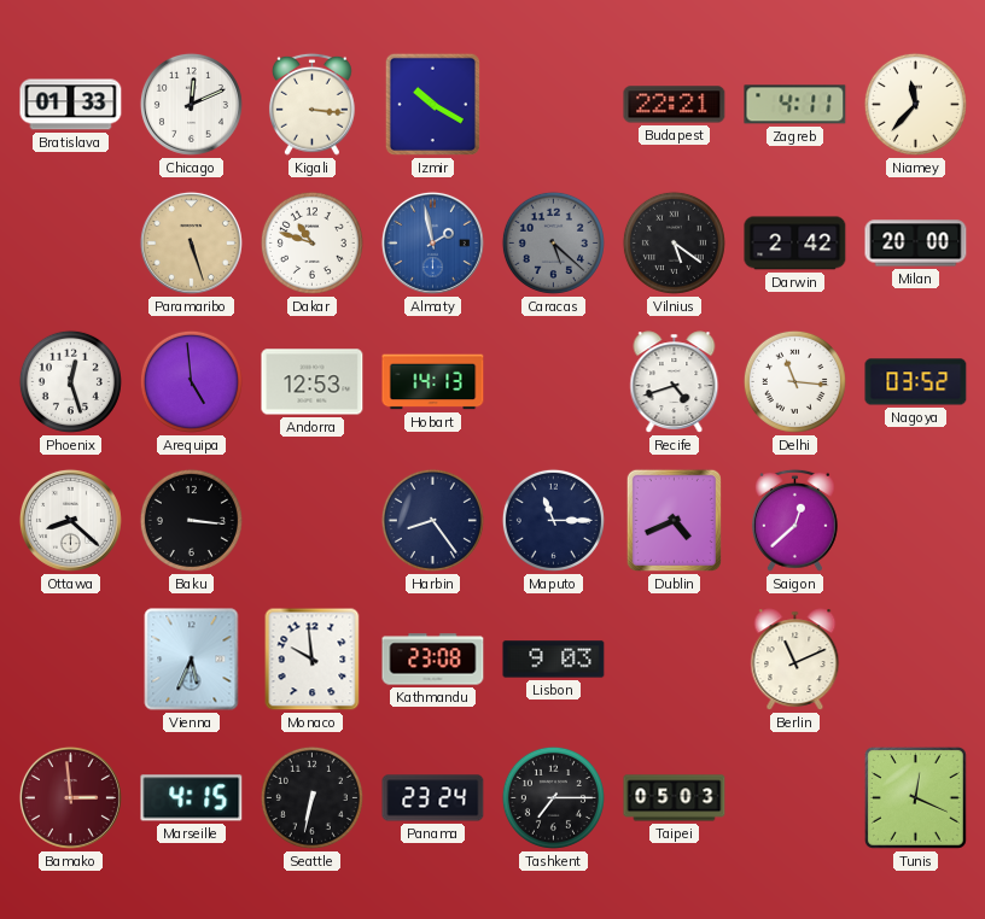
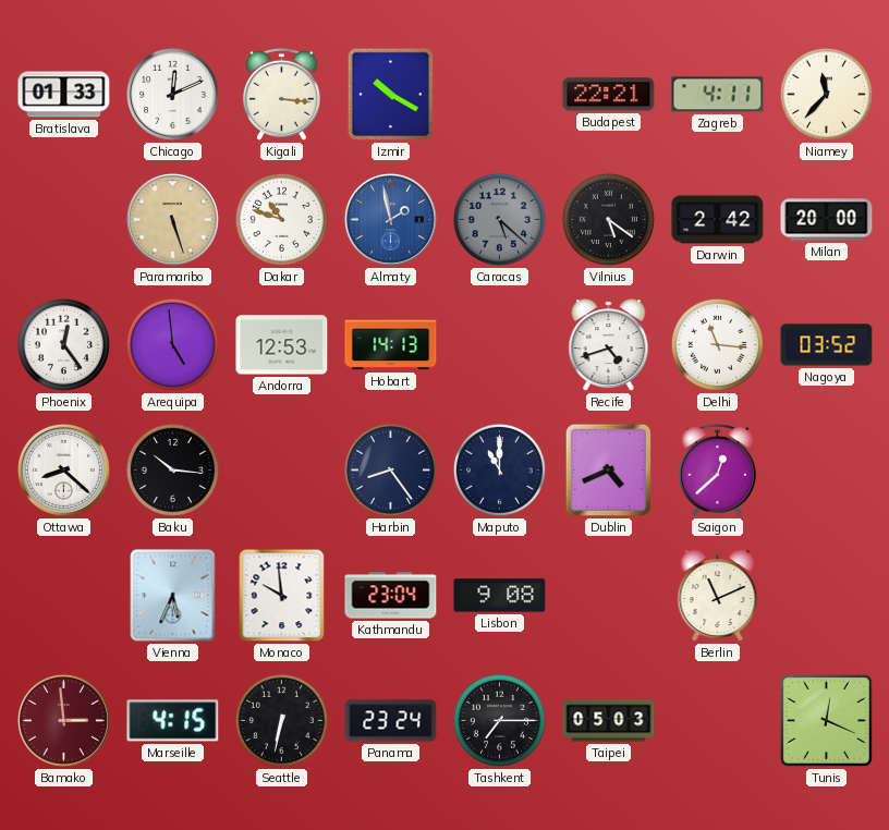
Phoenix: 12:27 -> 12:24
Baku: 3:16 -> 10:16
Maputo: 11:15 -> 11:00
Kathmandu: 23:08 -> 23:04
Lisbon: 9:03 -> 9:08
